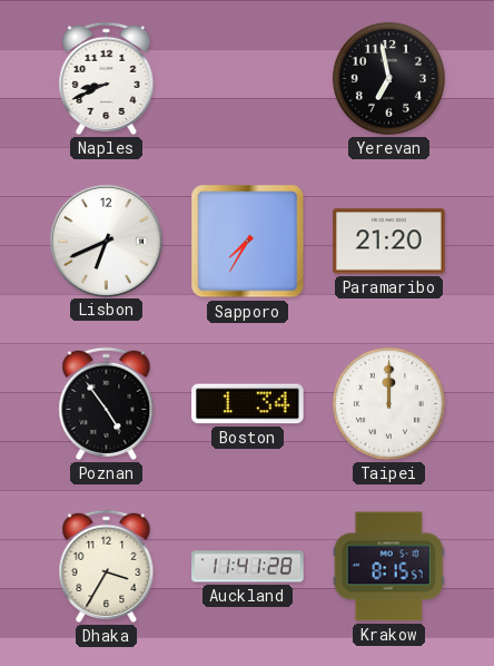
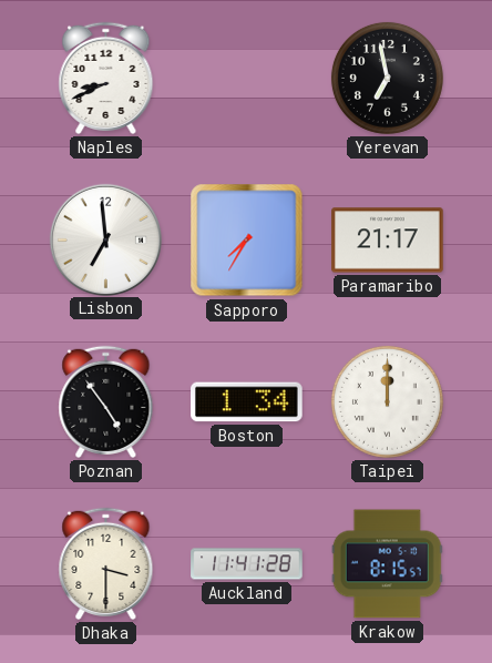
Lisbon: 6:41 -> 6:59
Paramaribo: 21:20 -> 21:17
Dhaka: 3:35 -> 3:30
